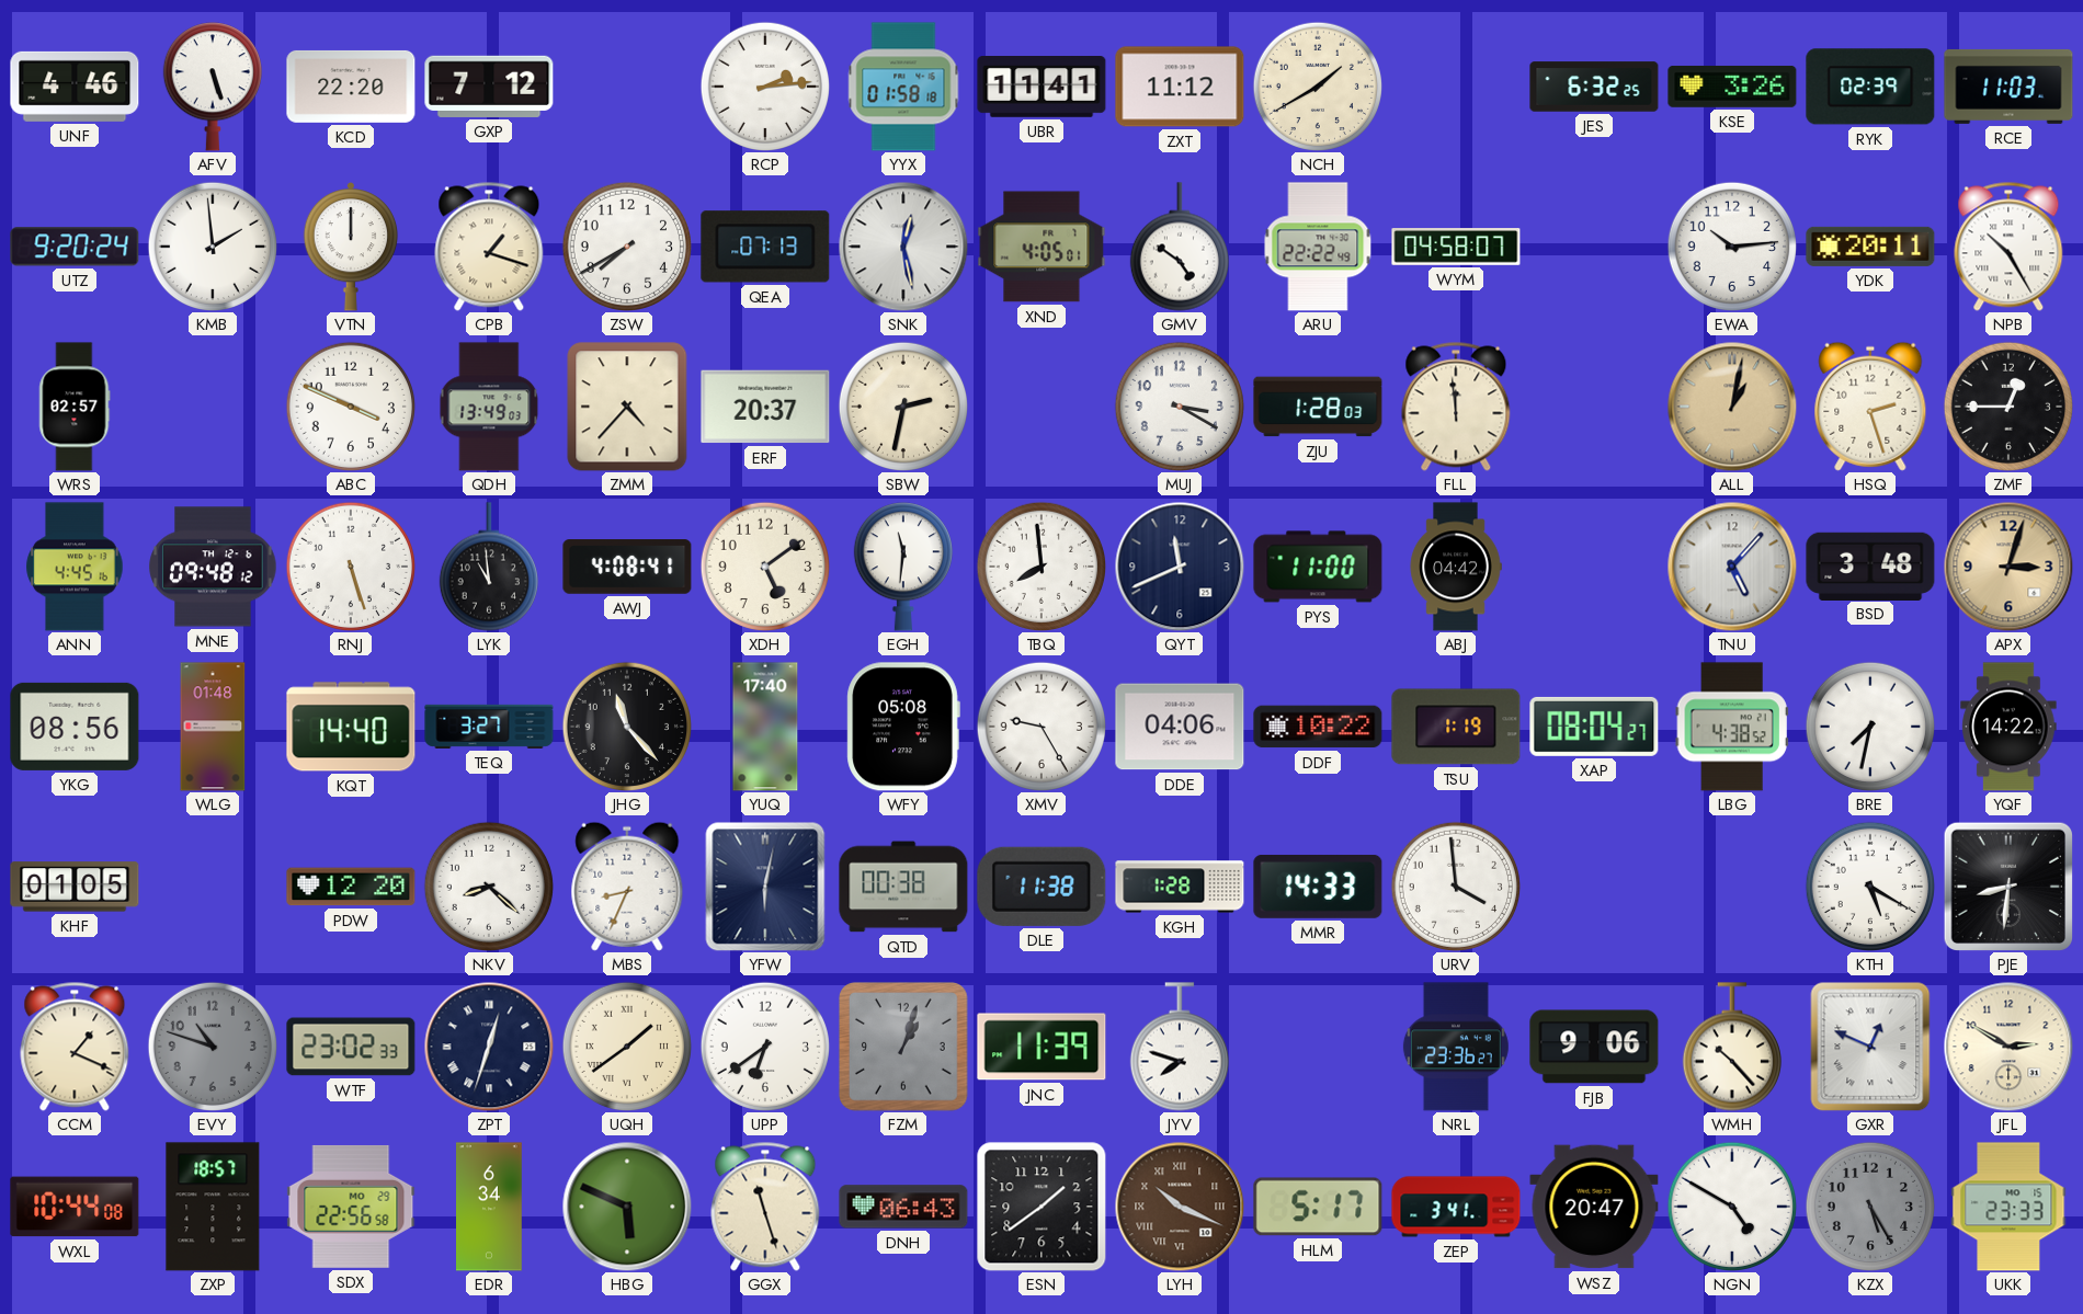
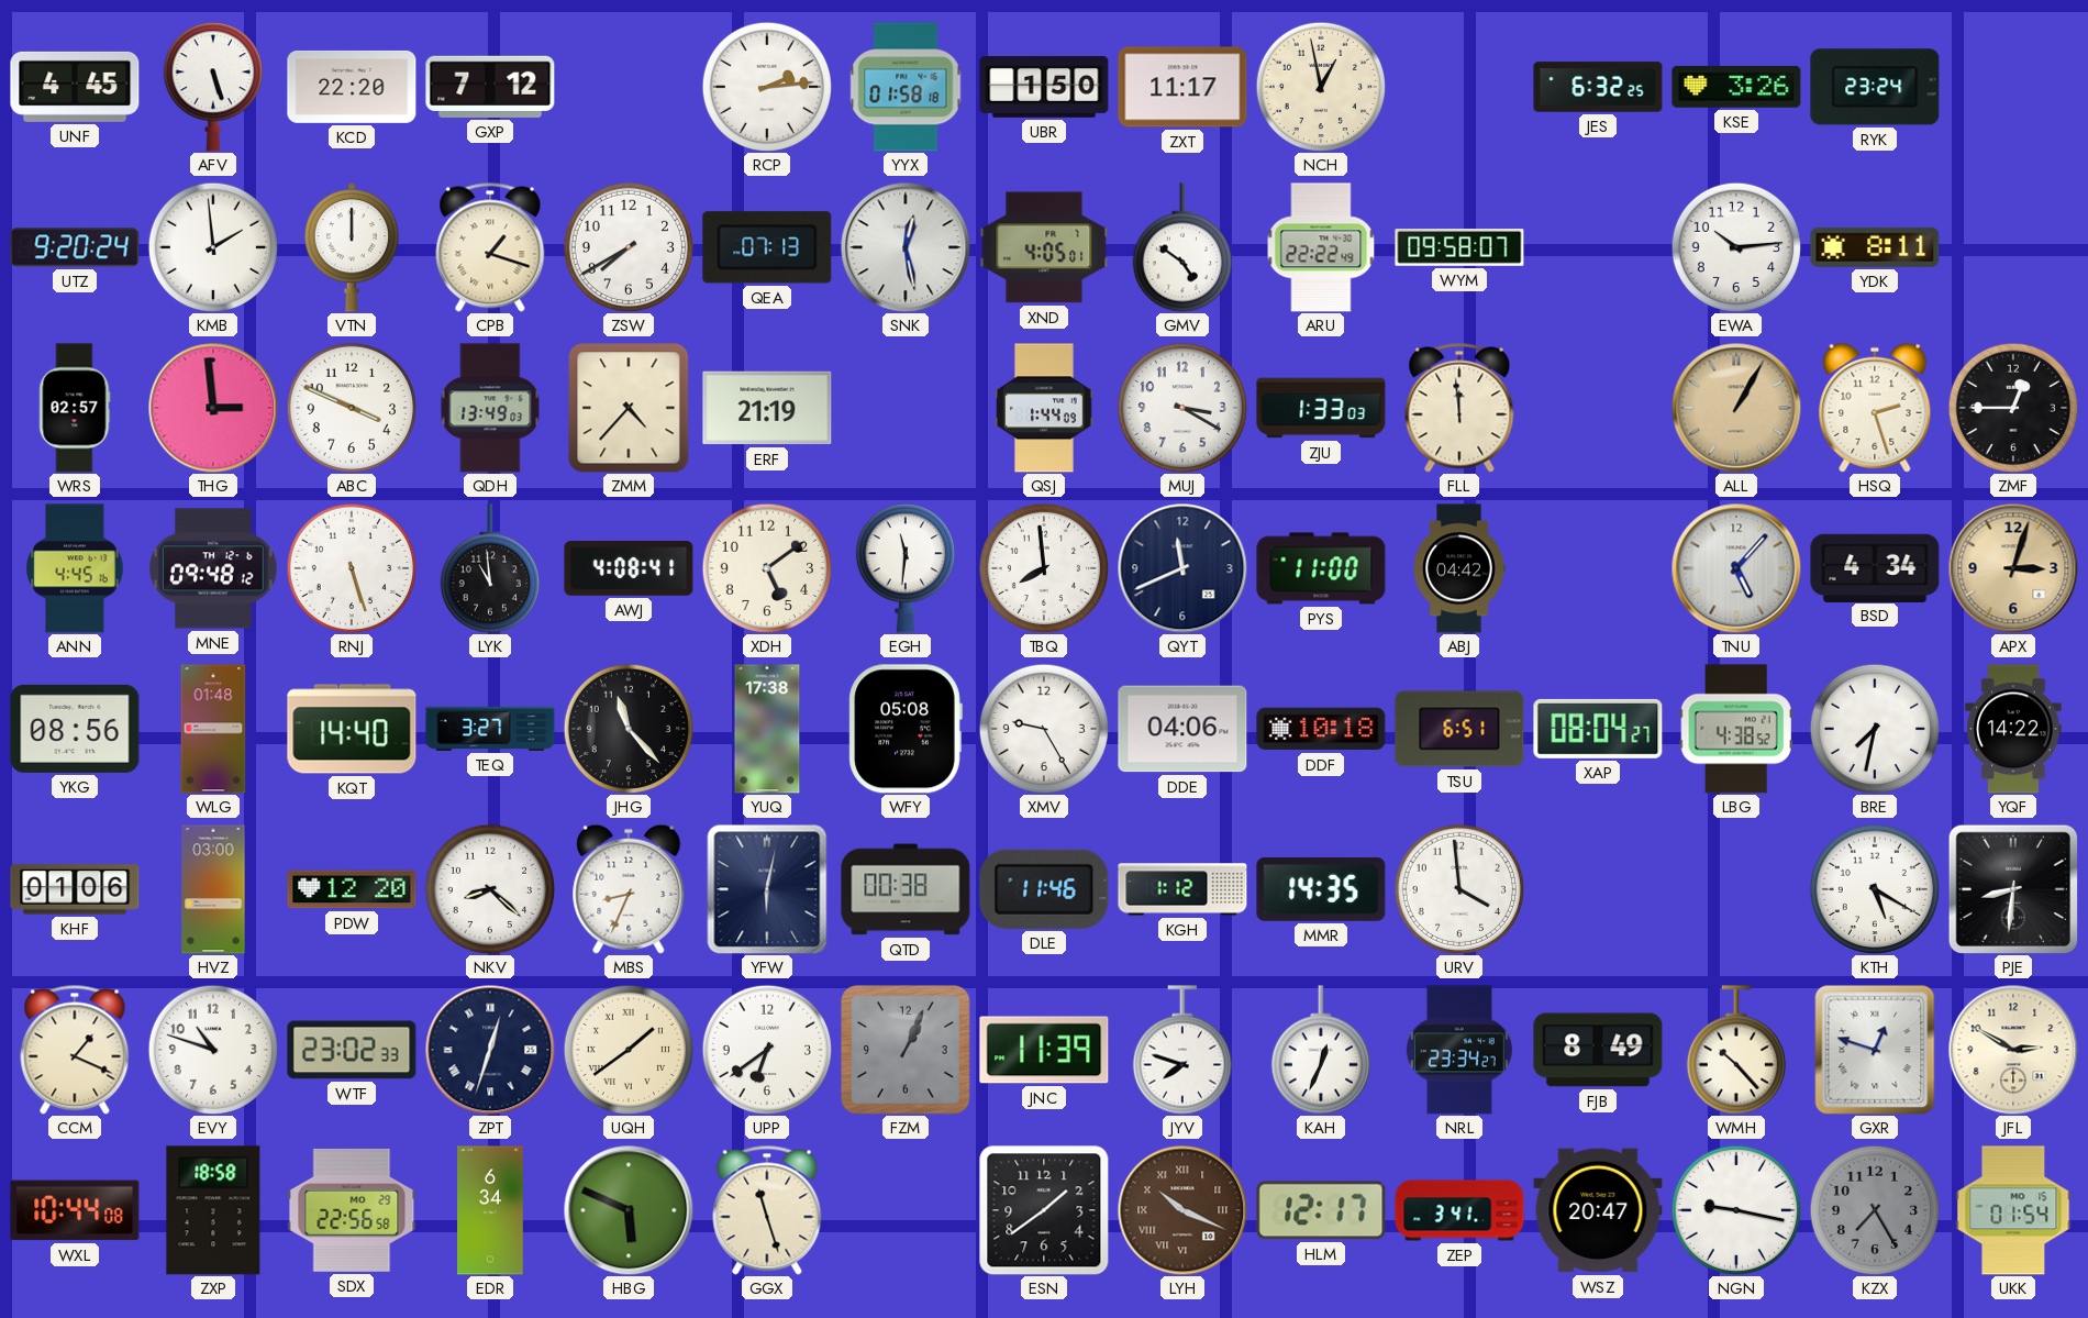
UNF: 4:46 -> 4:45
UBR: 11:41 -> 1:50
ZXT: 11:12 -> 11:17
NCH: 1:40 -> 12:58
RYK: 02:39 -> 23:24
RCE: 11:03 -> none
WYM: 04:58 -> 09:58
YDK: 20:11 -> 8:11
NPB: 10:25 -> none
THG: none -> 2:59
ERF: 20:37 -> 21:19
SBW: 2:32 -> none
QSJ: none -> 1:44
ZJU: 1:28 -> 1:33
ALL: 1:02 -> 1:05
BSD: 3:48 -> 4:34
YUQ: 17:40 -> 17:38
DDF: 10:22 -> 10:18
TSU: 1:19 -> 6:51
KHF: 01:05 -> 01:06
HVZ: none -> 03:00
DLE: 11:38 -> 11:46
KGH: 1:28 -> 1:12
MMR: 14:33 -> 14:35
EVY dial: grey -> white
FZM: 1:03 -> 1:04
KAH: none -> 12:34
NRL: 23:36 -> 23:34
FJB: 9:06 -> 8:49
GXR: 12:49 -> 12:48
ZXP: 18:57 -> 18:58
DNH: 06:43 -> none
HLM: 5:17 -> 12:17
NGN: 4:50 -> 9:17
KZX: 5:25 -> 7:25
UKK: 23:33 -> 01:54
